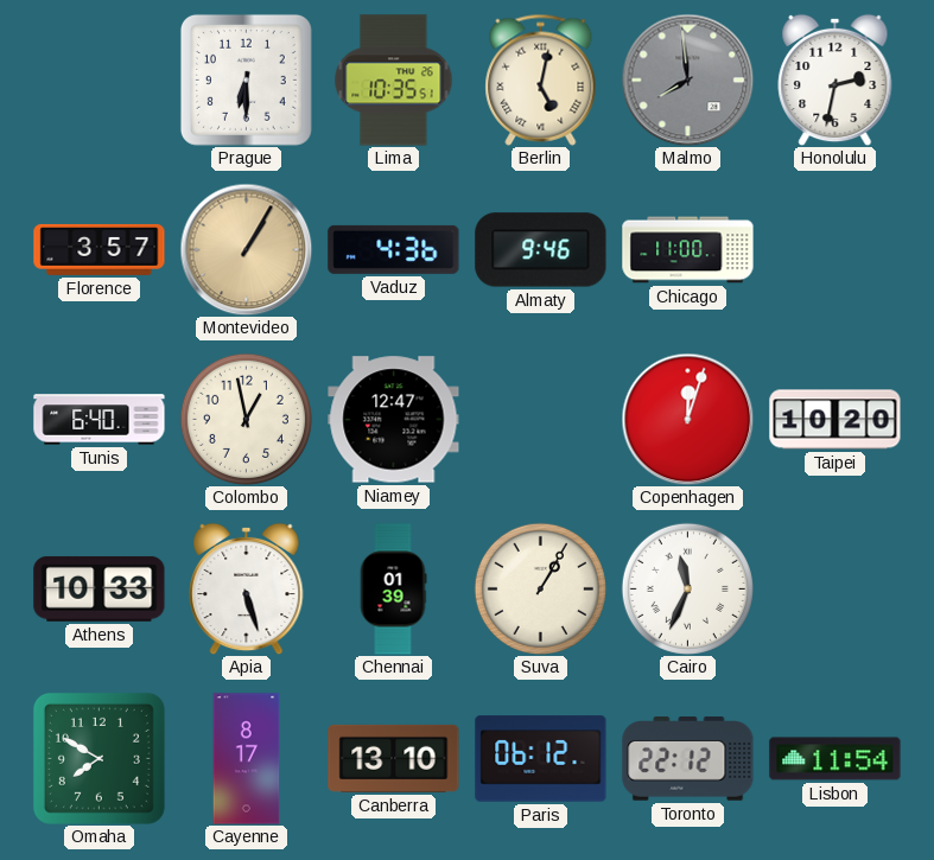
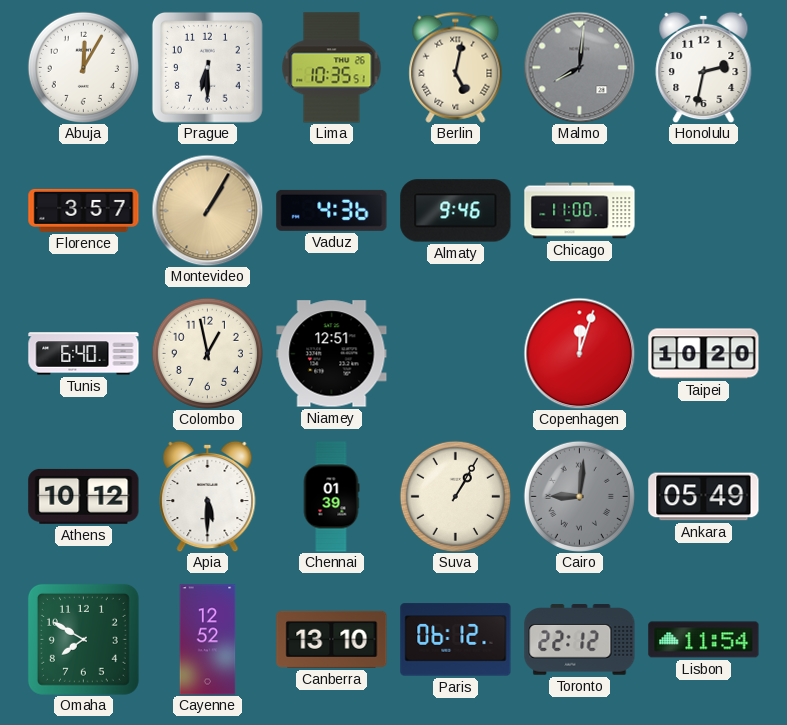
Abuja: none -> 12:05
Malmo: 7:59 -> 8:01
Niamey: 12:47 -> 12:51
Athens: 10:33 -> 10:12
Apia: 5:27 -> 5:30
Cairo: 11:34 -> 9:01
Cairo dial: white -> grey
Ankara: none -> 05:49
Cayenne: 8:17 -> 12:52
